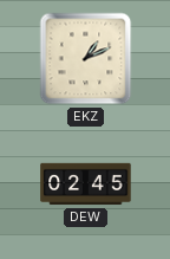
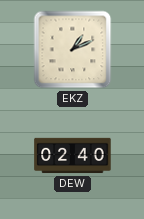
DEW: 02:45 -> 02:40
